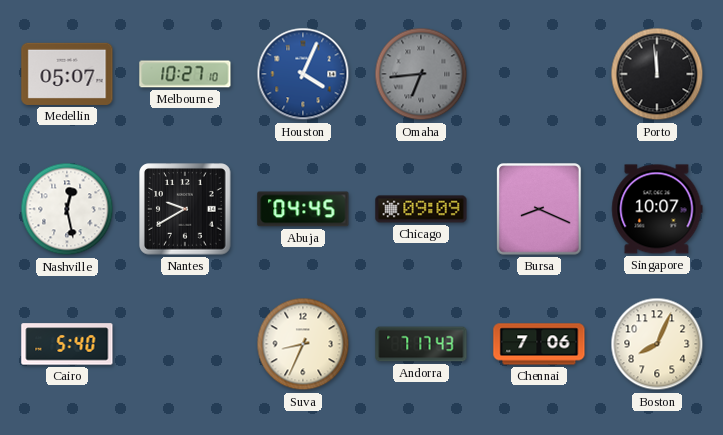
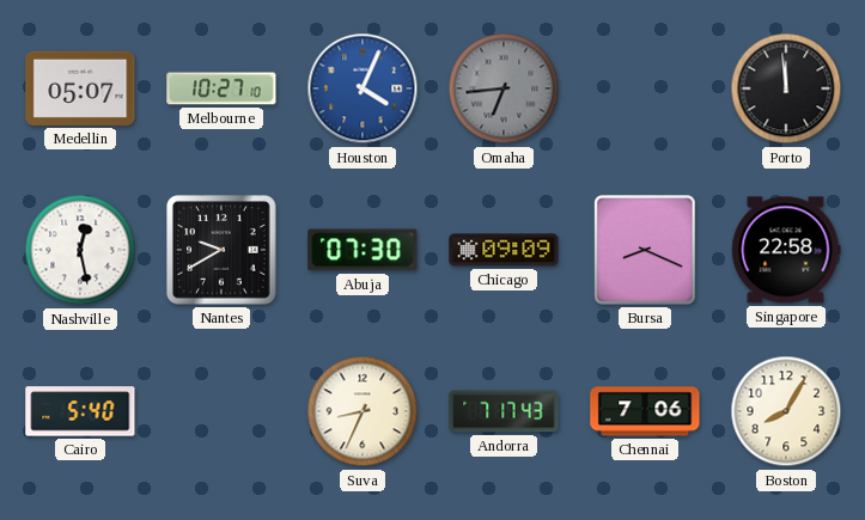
Abuja: 04:45 -> 07:30
Singapore: 10:07 -> 22:58
Boston: 8:04 -> 8:05
